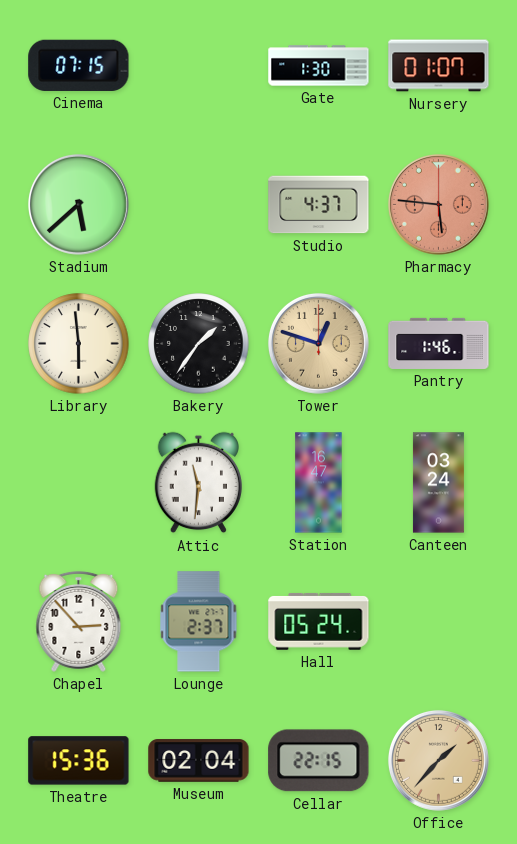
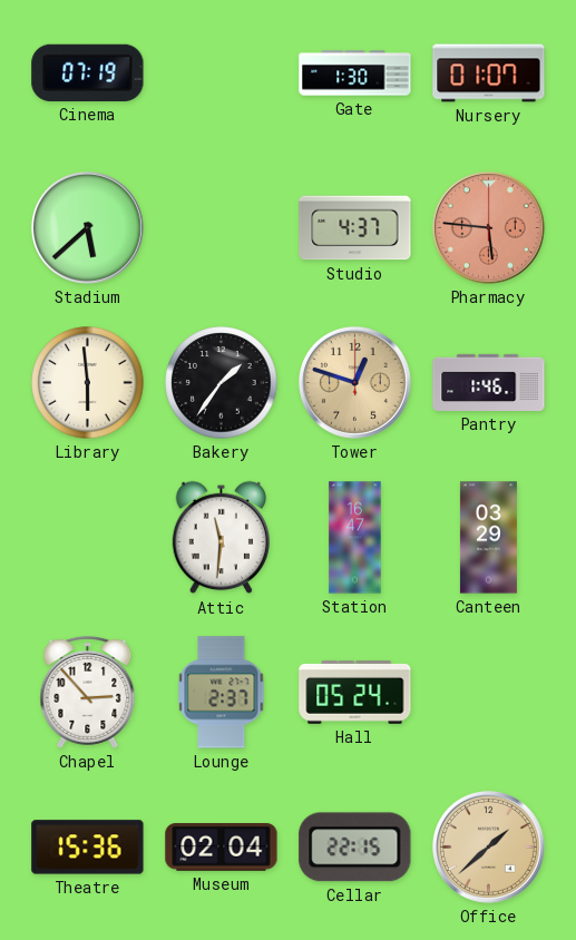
Cinema: 07:15 -> 07:19
Canteen: 03:24 -> 03:29
Office: 1:37 -> 1:38
